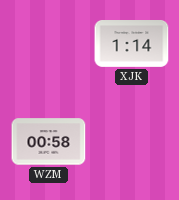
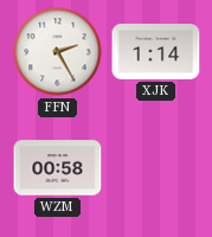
FFN: none -> 2:25
